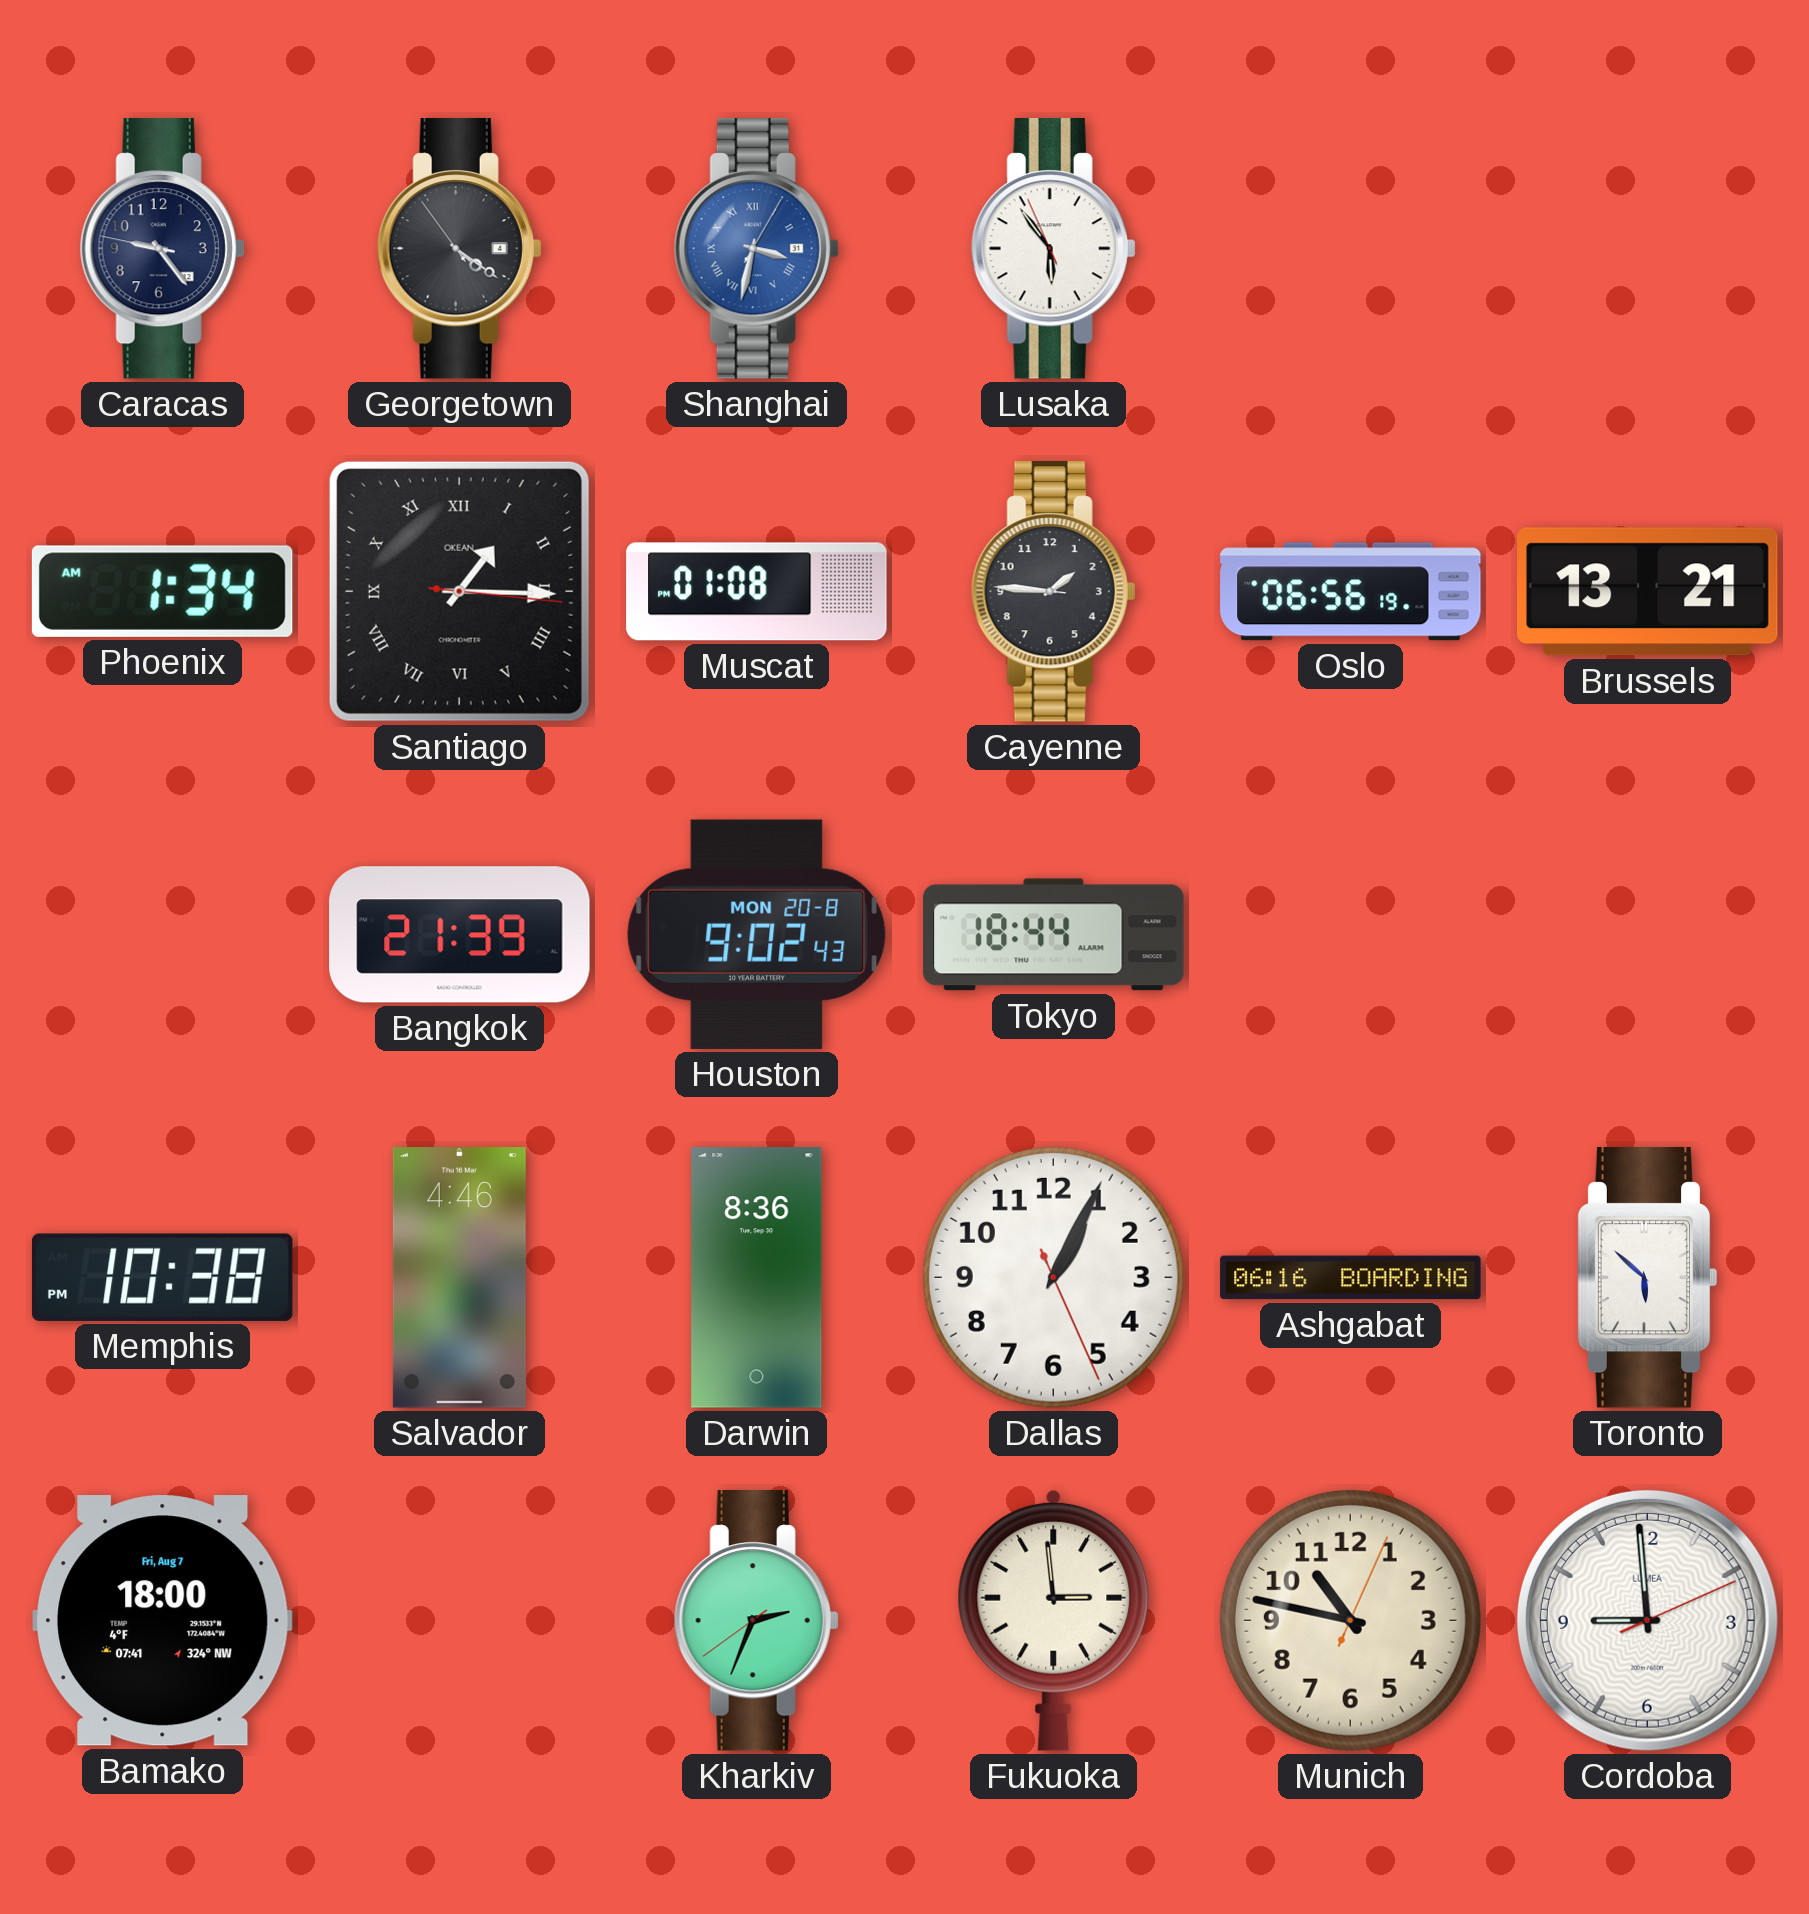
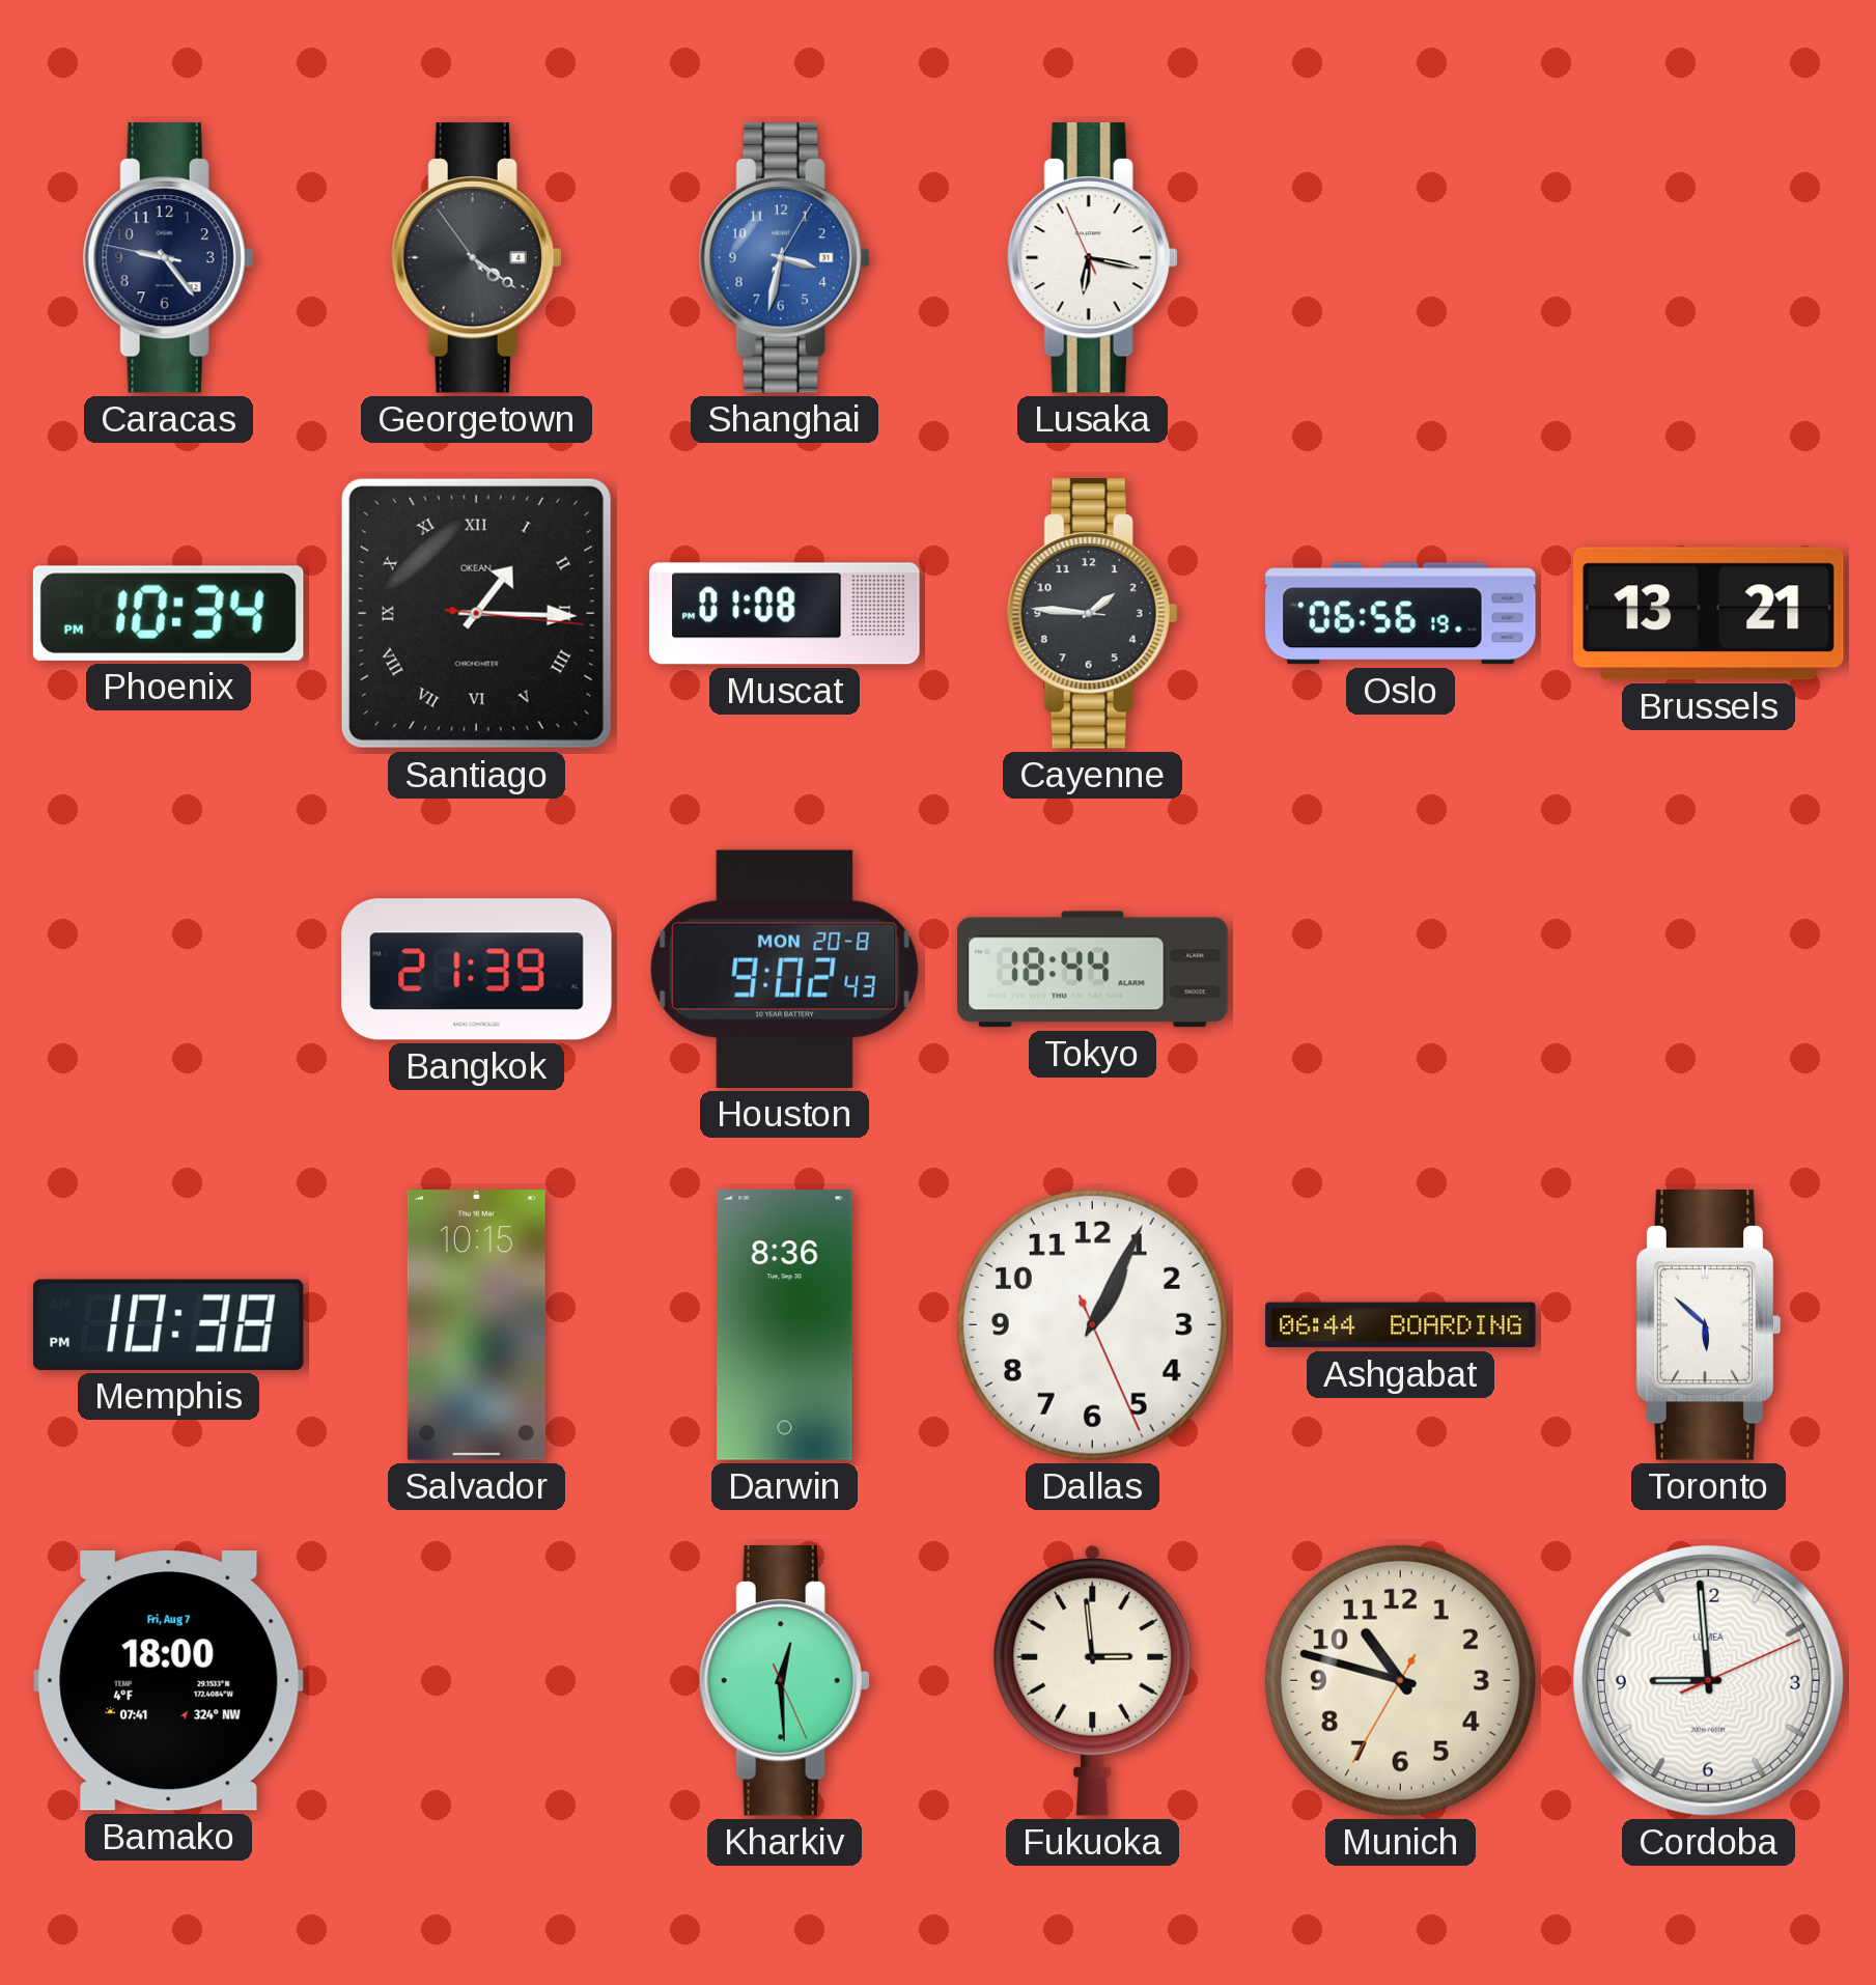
Shanghai numerals: Roman -> Arabic
Lusaka: 5:53 -> 6:16
Phoenix: 1:34 -> 10:34
Salvador: 4:46 -> 10:15
Ashgabat: 06:16 -> 06:44
Kharkiv: 2:33 -> 12:29
Munich: 10:47:04 -> 10:47:35
